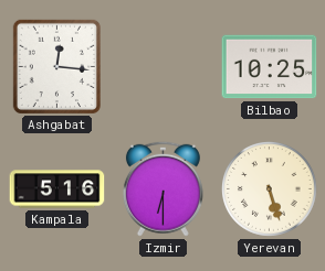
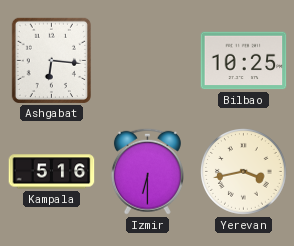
Ashgabat: 12:16 -> 6:16
Yerevan: 5:27 -> 3:43
